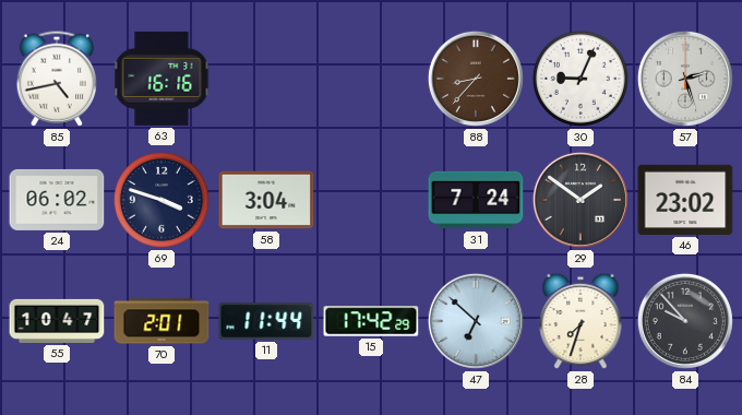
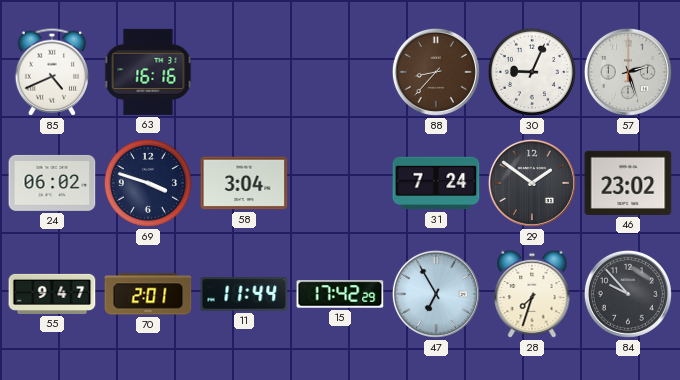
85: 4:43 -> 4:41
55: 10:47 -> 9:47
47: 6:52 -> 6:55
